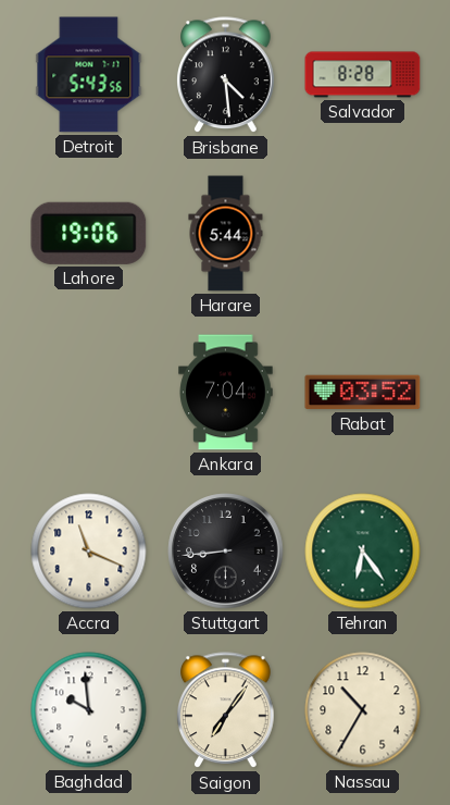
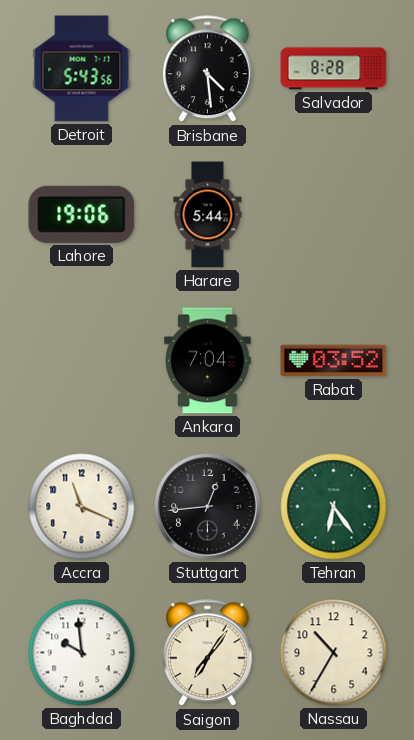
Stuttgart: 8:44 -> 12:44
